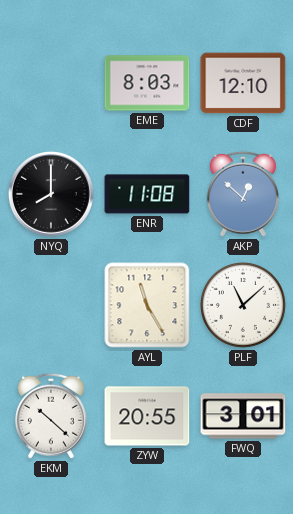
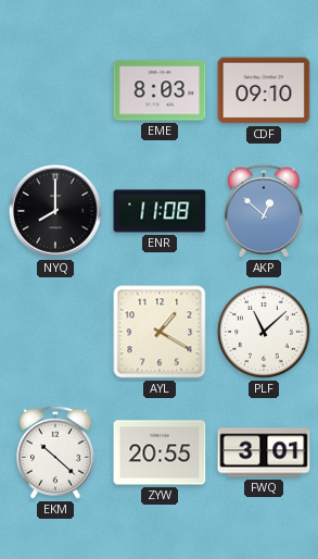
CDF: 12:10 -> 09:10
AYL: 11:25 -> 1:20
